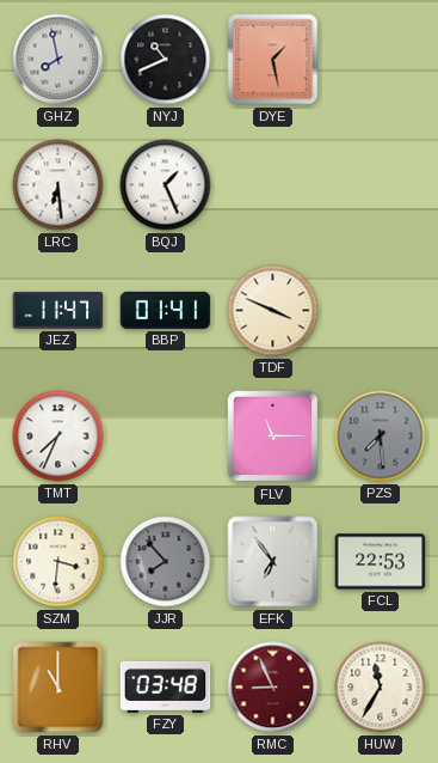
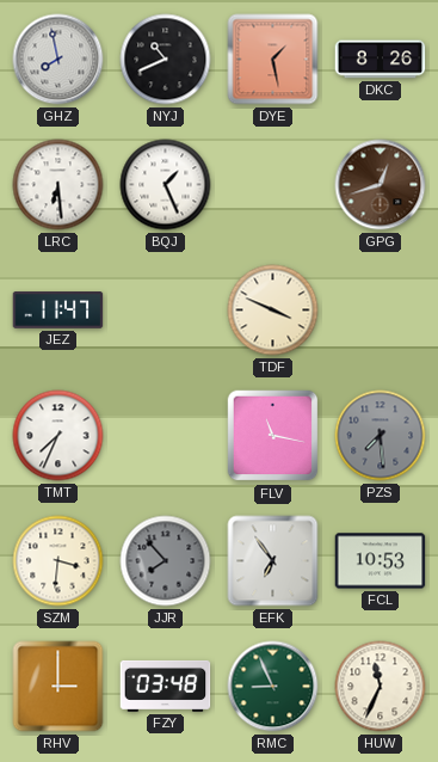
DKC: none -> 8:26
GPG: none -> 12:42
BBP: 01:41 -> none
FLV: 11:15 -> 11:17
FCL: 22:53 -> 10:53
RHV: 11:00 -> 3:00
RMC dial: burgundy -> green
HUW: 11:35 -> 11:34
